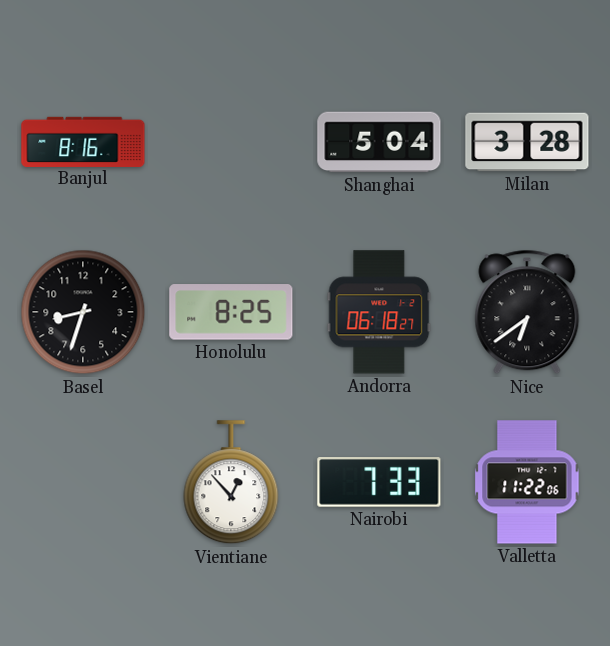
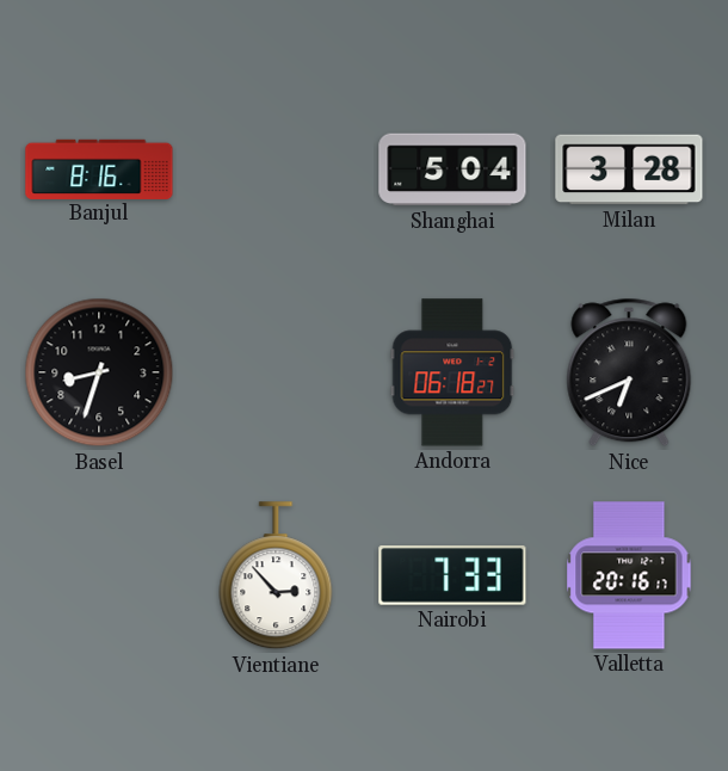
Honolulu: 8:25 -> none
Nice: 6:39 -> 6:41
Vientiane: 12:53 -> 2:53
Valletta: 11:22 -> 20:16
